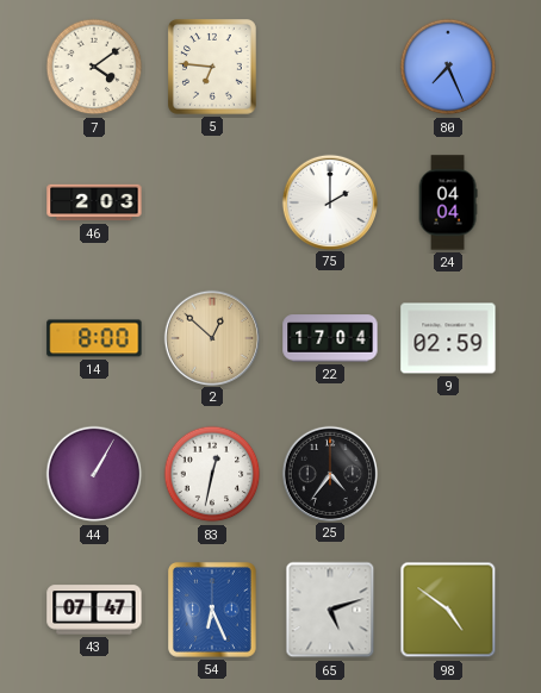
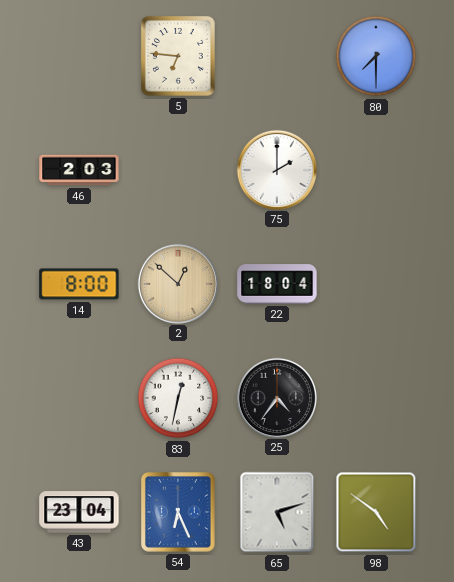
7: 4:09 -> none
80: 7:26 -> 7:30
24: 04:04 -> none
22: 17:04 -> 18:04
9: 02:59 -> none
44: 1:05 -> none
43: 07:47 -> 23:04
